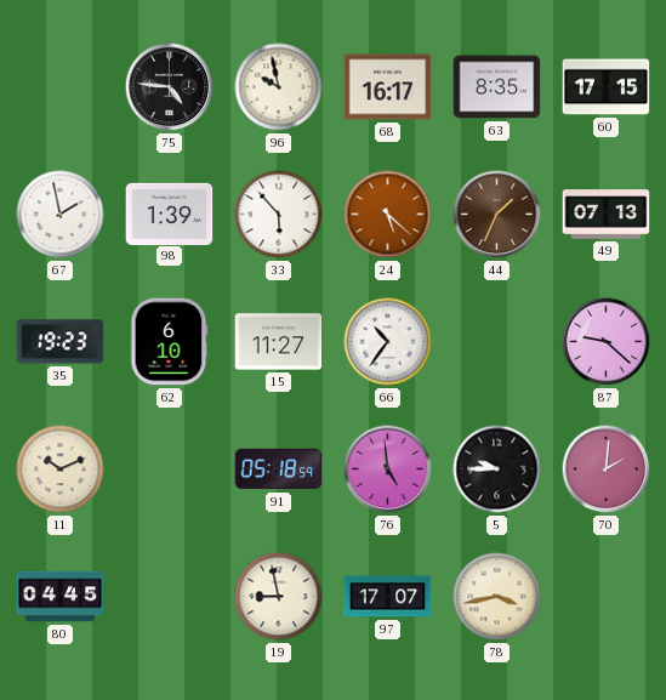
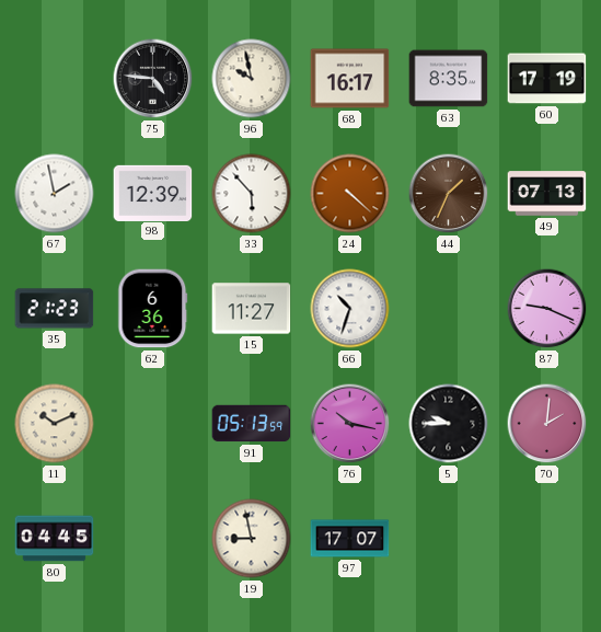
60: 17:15 -> 17:19
98: 1:39 -> 12:39
24: 5:22 -> 4:22
35: 19:23 -> 21:23
62: 6:10 -> 6:36
66: 10:36 -> 10:33
87: 9:22 -> 9:19
91: 05:18 -> 05:13
76: 4:59 -> 10:17
78: 3:43 -> none
